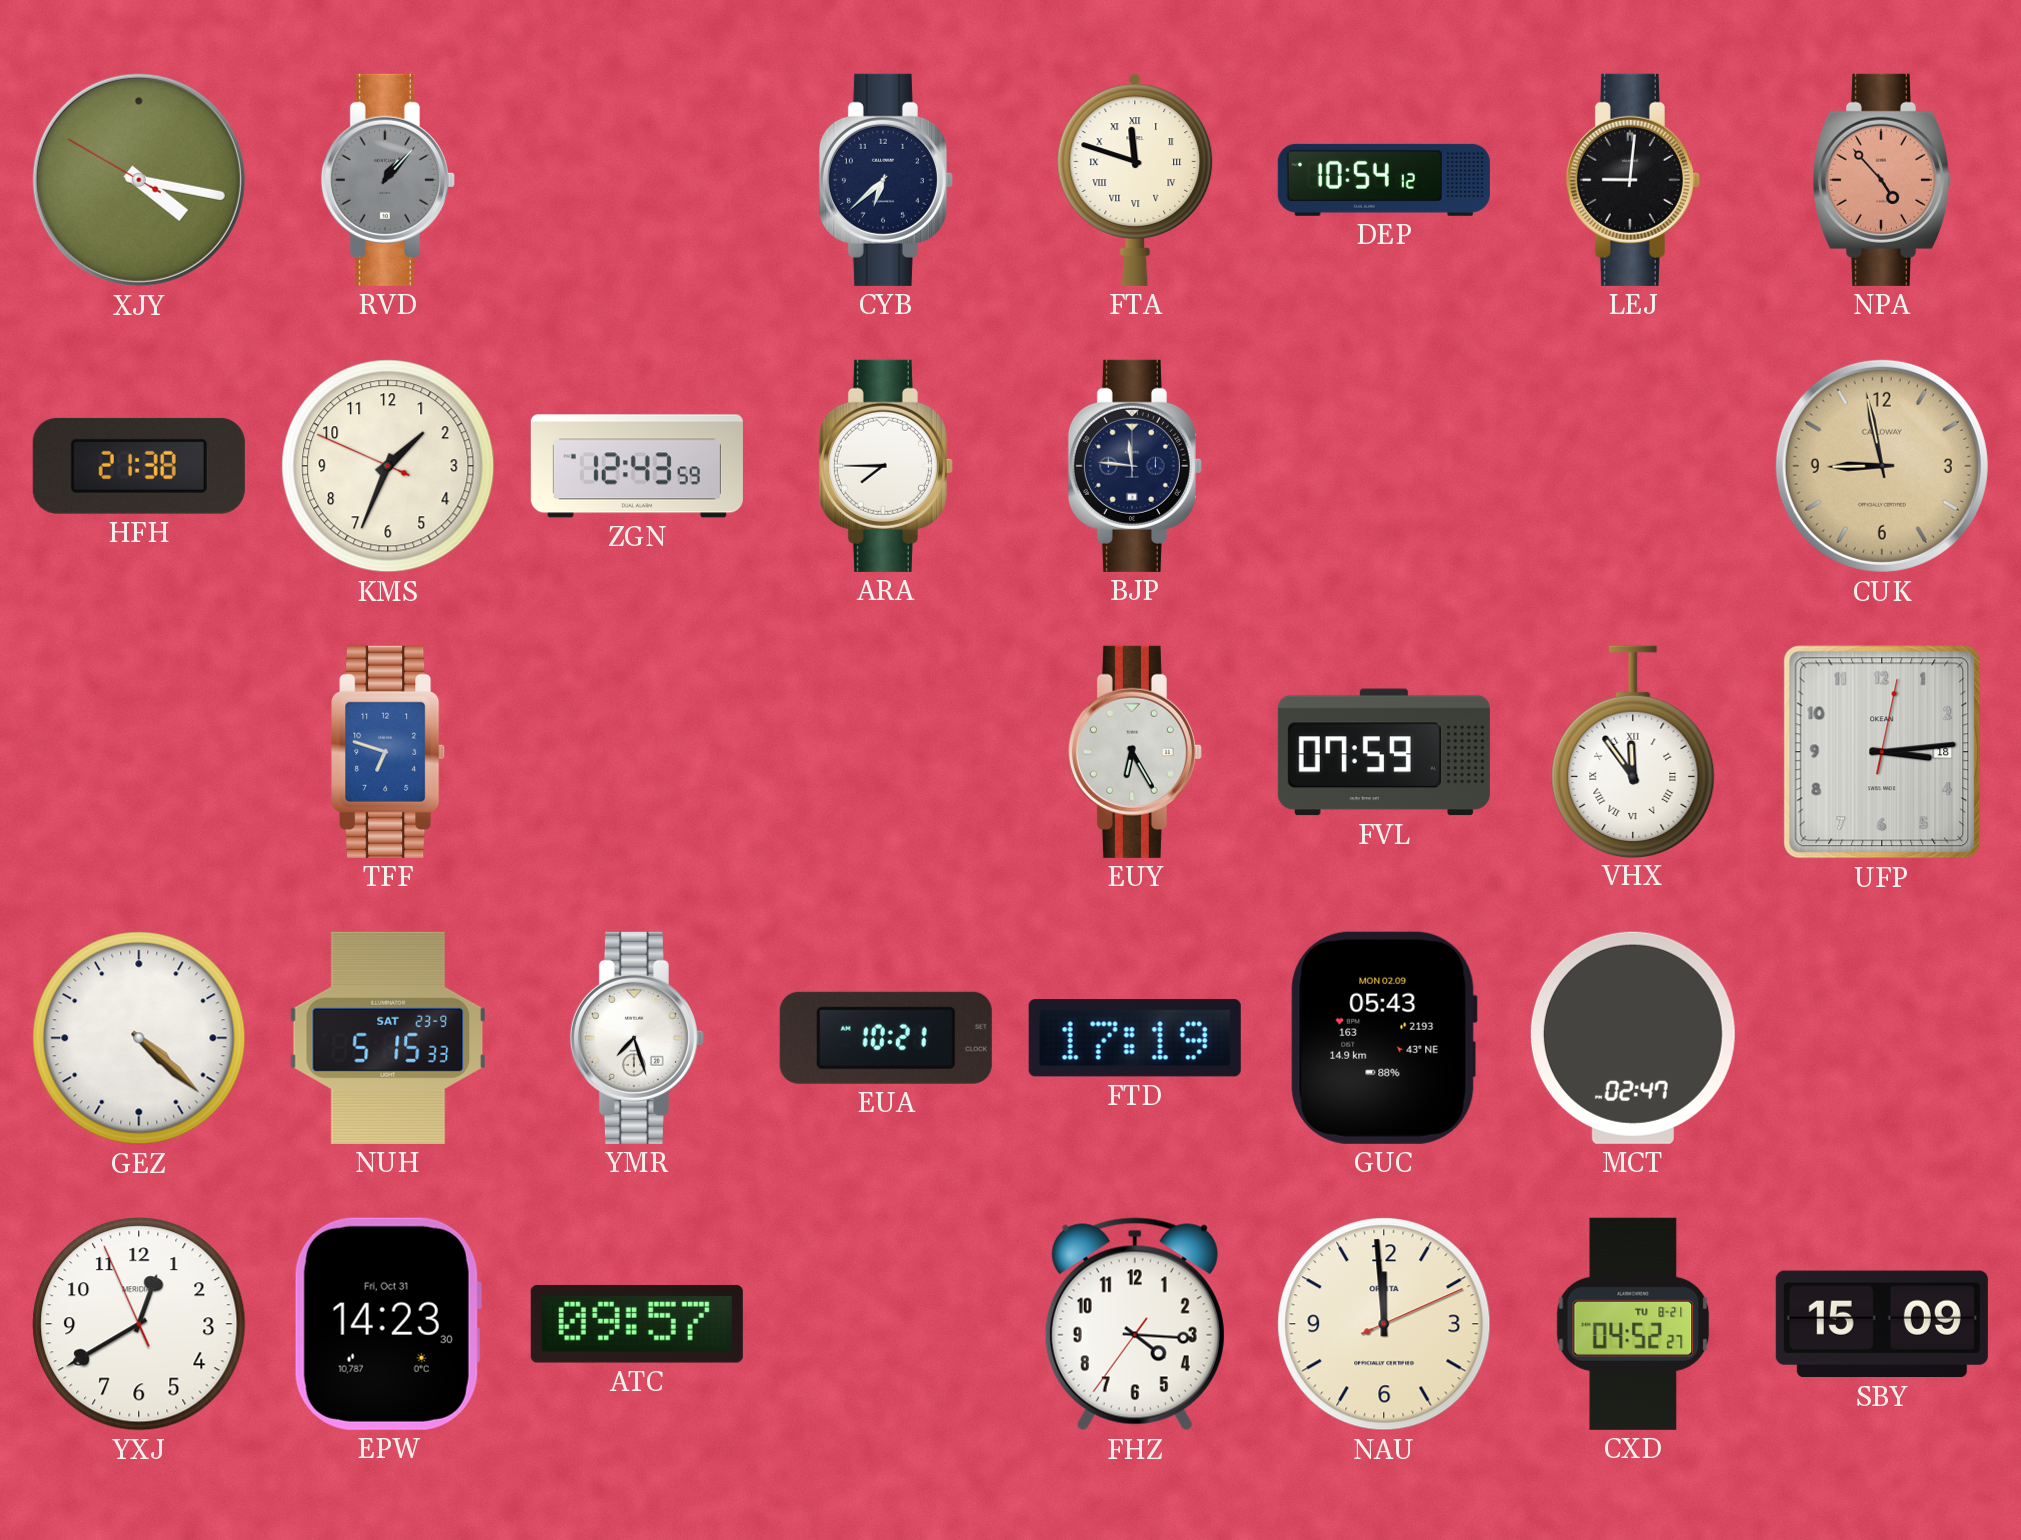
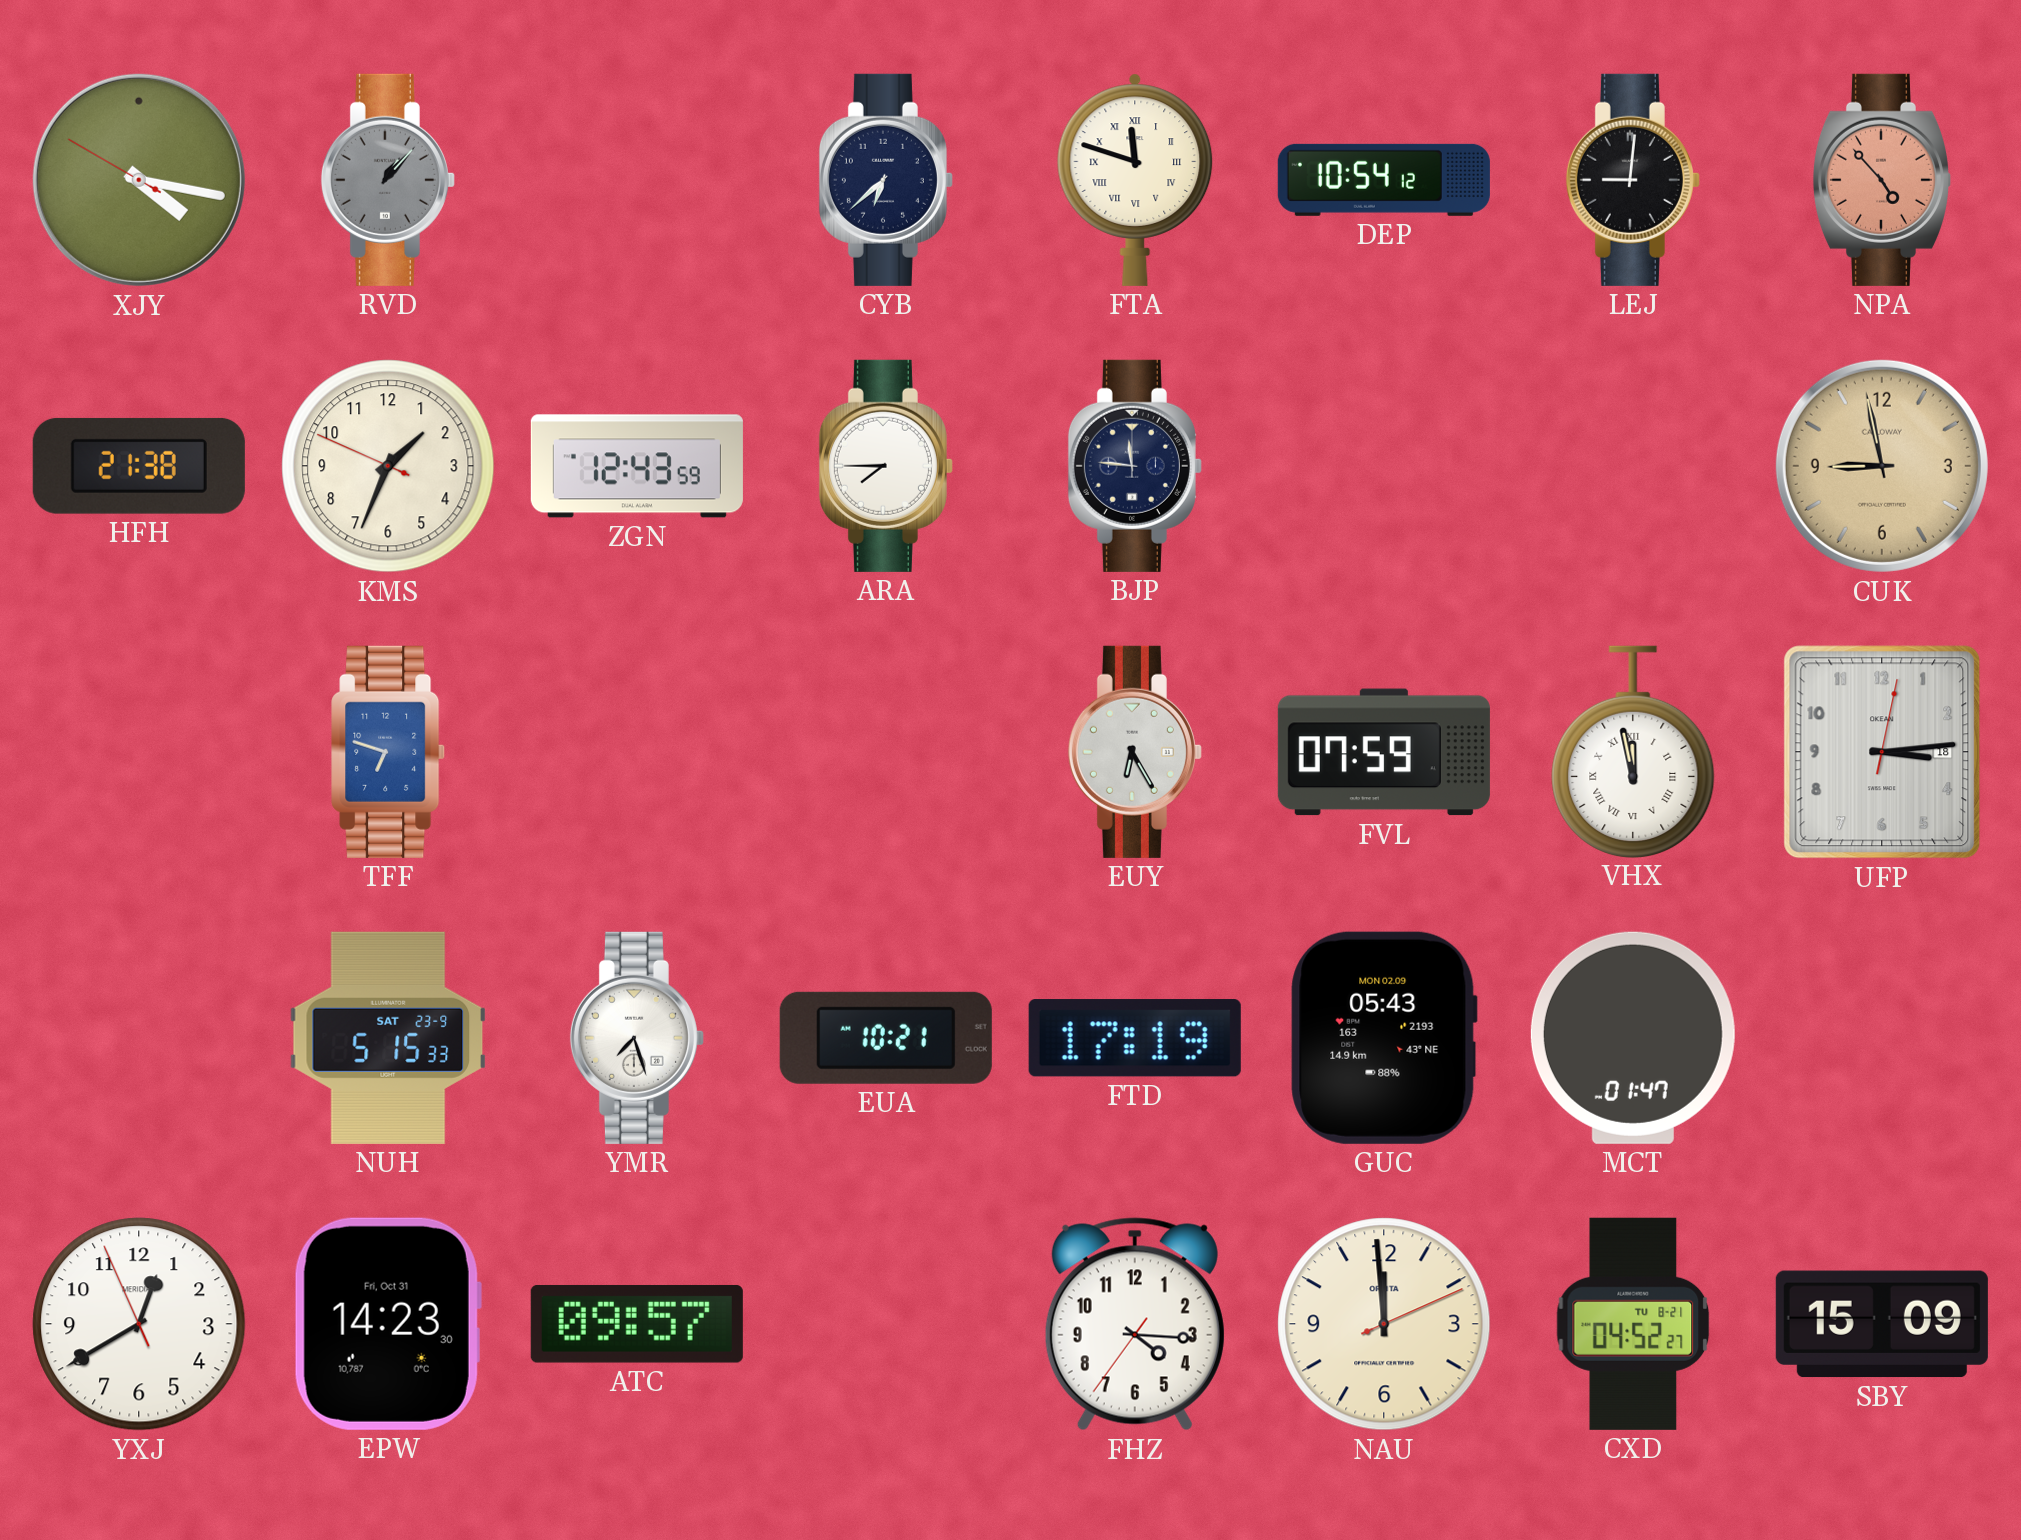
VHX: 11:54 -> 11:58
GEZ: 4:22 -> none
MCT: 02:47 -> 01:47
